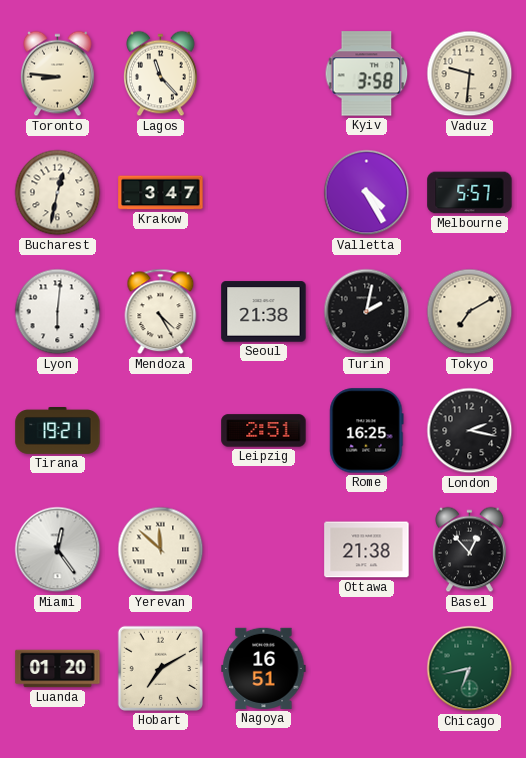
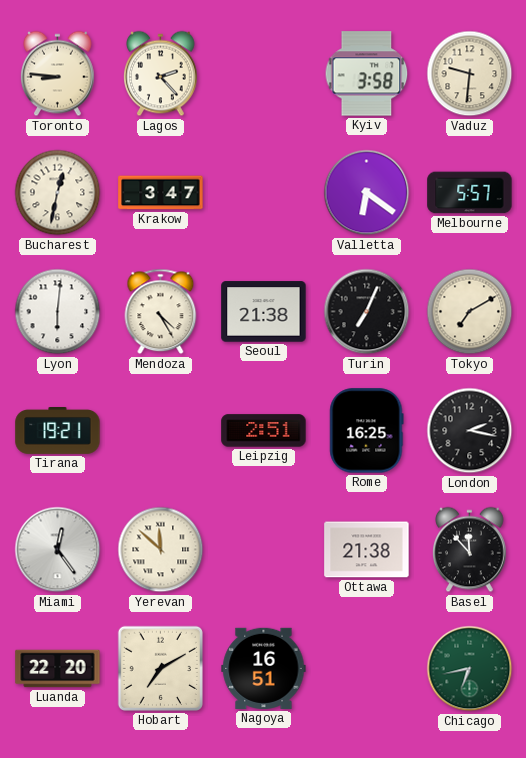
Lagos: 11:23 -> 2:23
Valletta: 4:25 -> 6:21
Turin: 2:02 -> 7:04
Basel: 12:53 -> 11:53
Luanda: 01:20 -> 22:20
